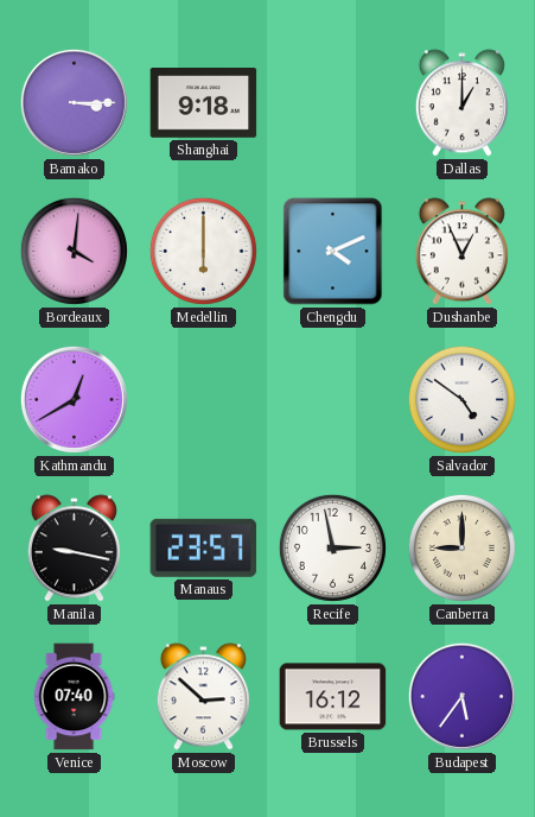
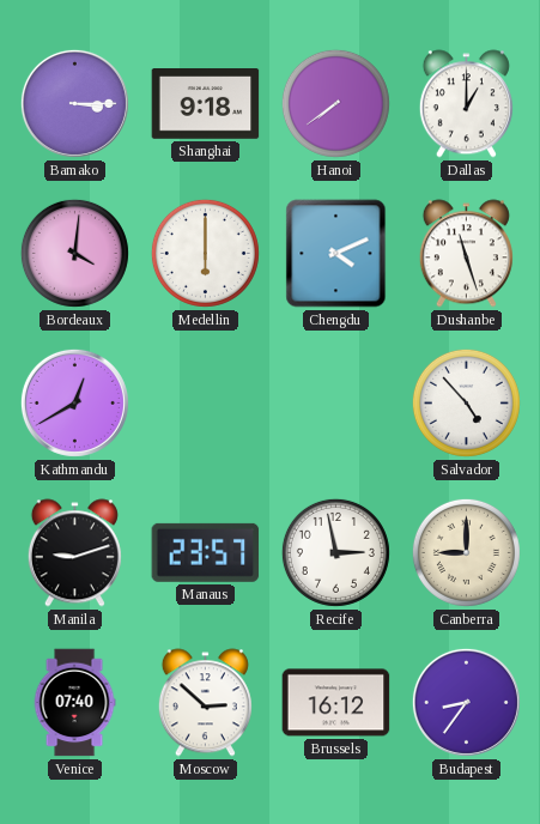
Hanoi: none -> 7:39
Dushanbe: 12:56 -> 11:27
Salvador: 4:51 -> 4:53
Manila: 9:17 -> 9:12
Budapest: 5:36 -> 8:36
